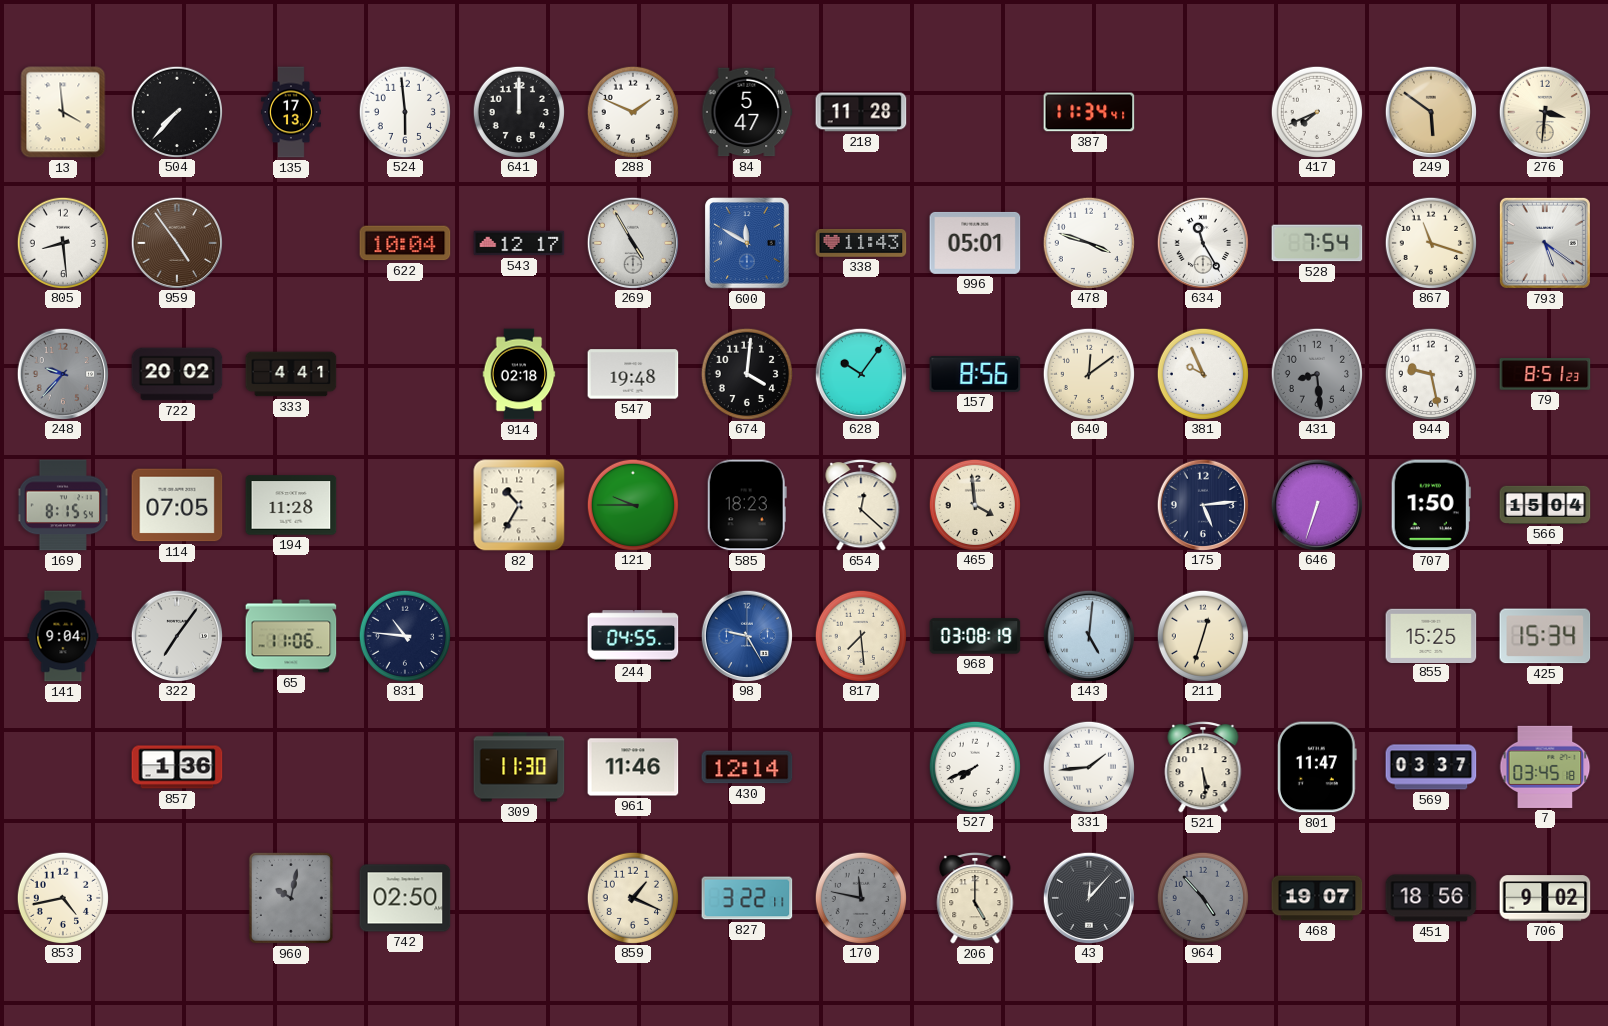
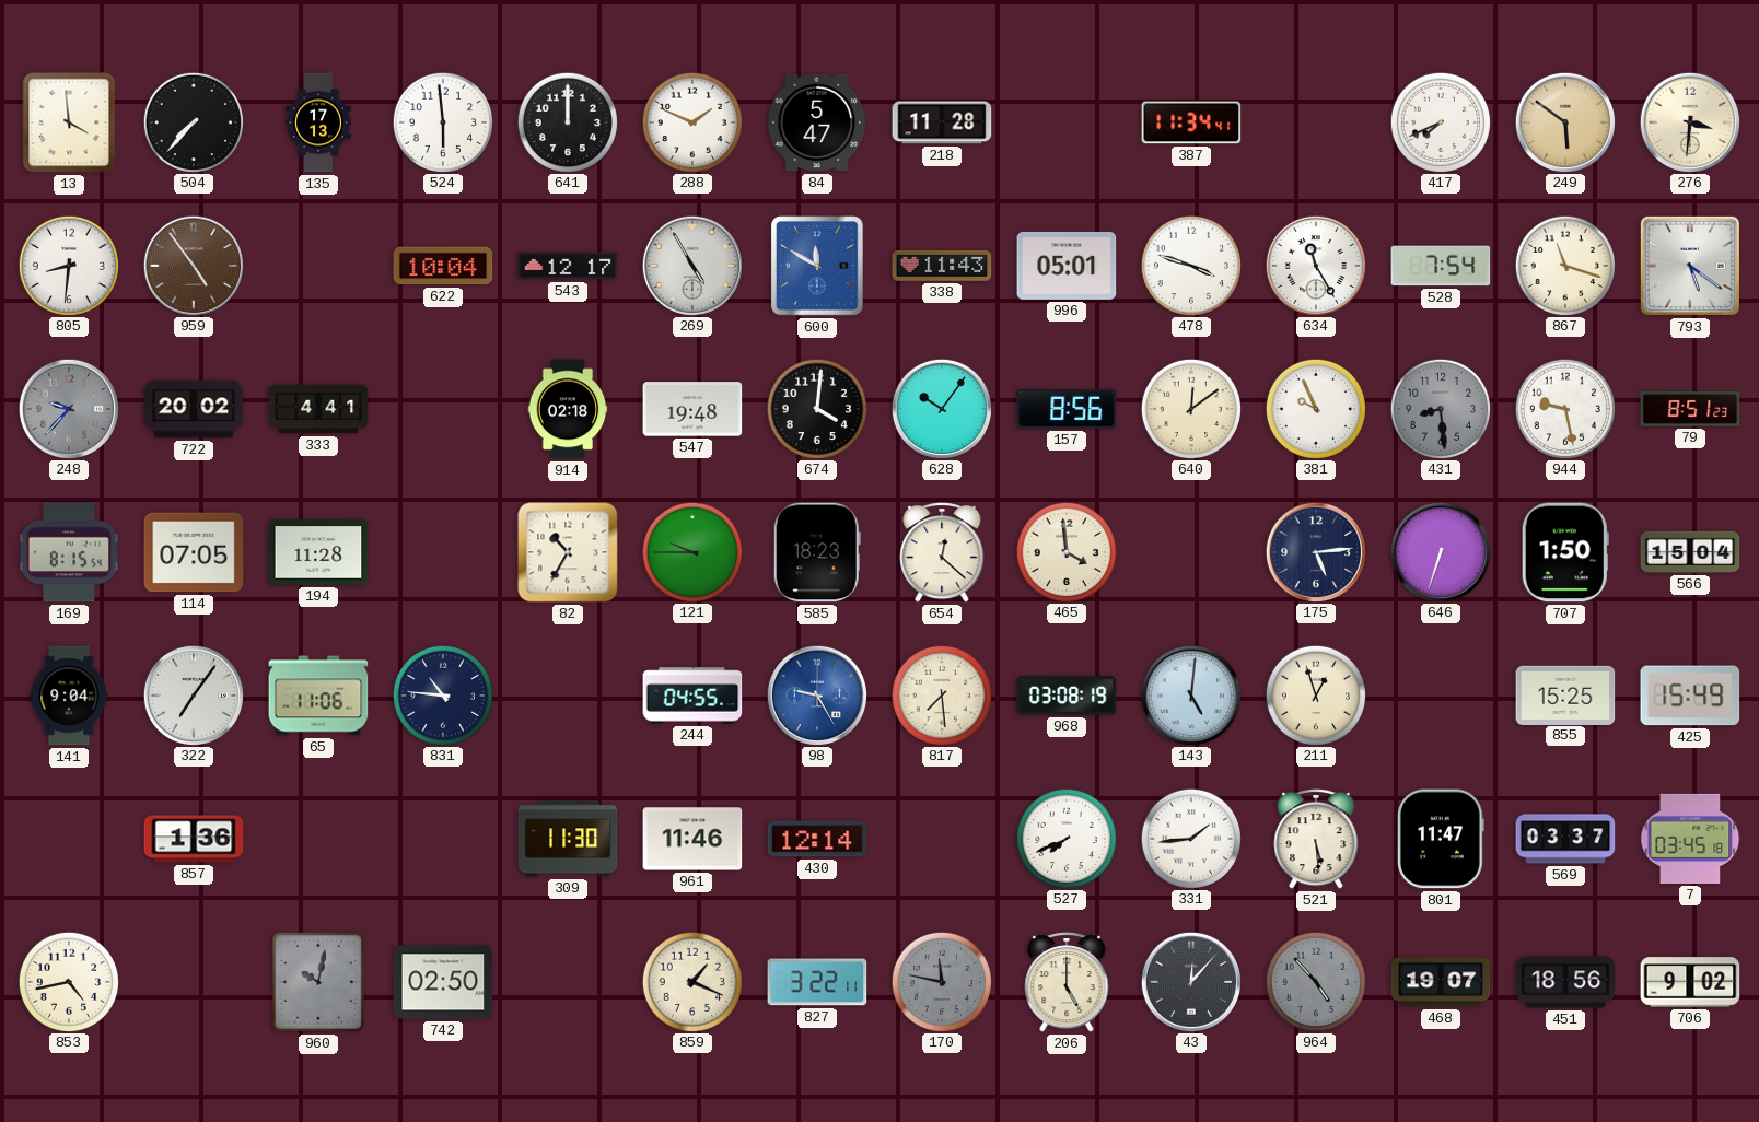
805: 8:29 -> 8:31
211: 12:33 -> 12:57
425: 15:34 -> 15:49
